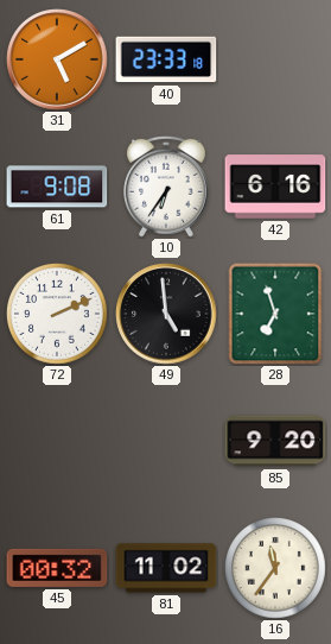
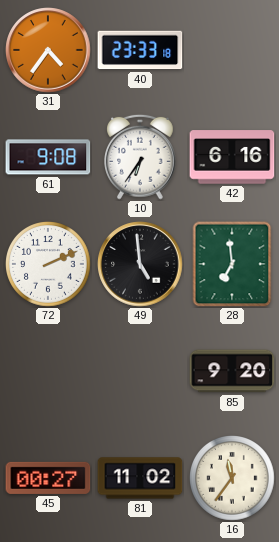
31: 5:10 -> 4:36
28: 6:57 -> 6:59
45: 00:32 -> 00:27
